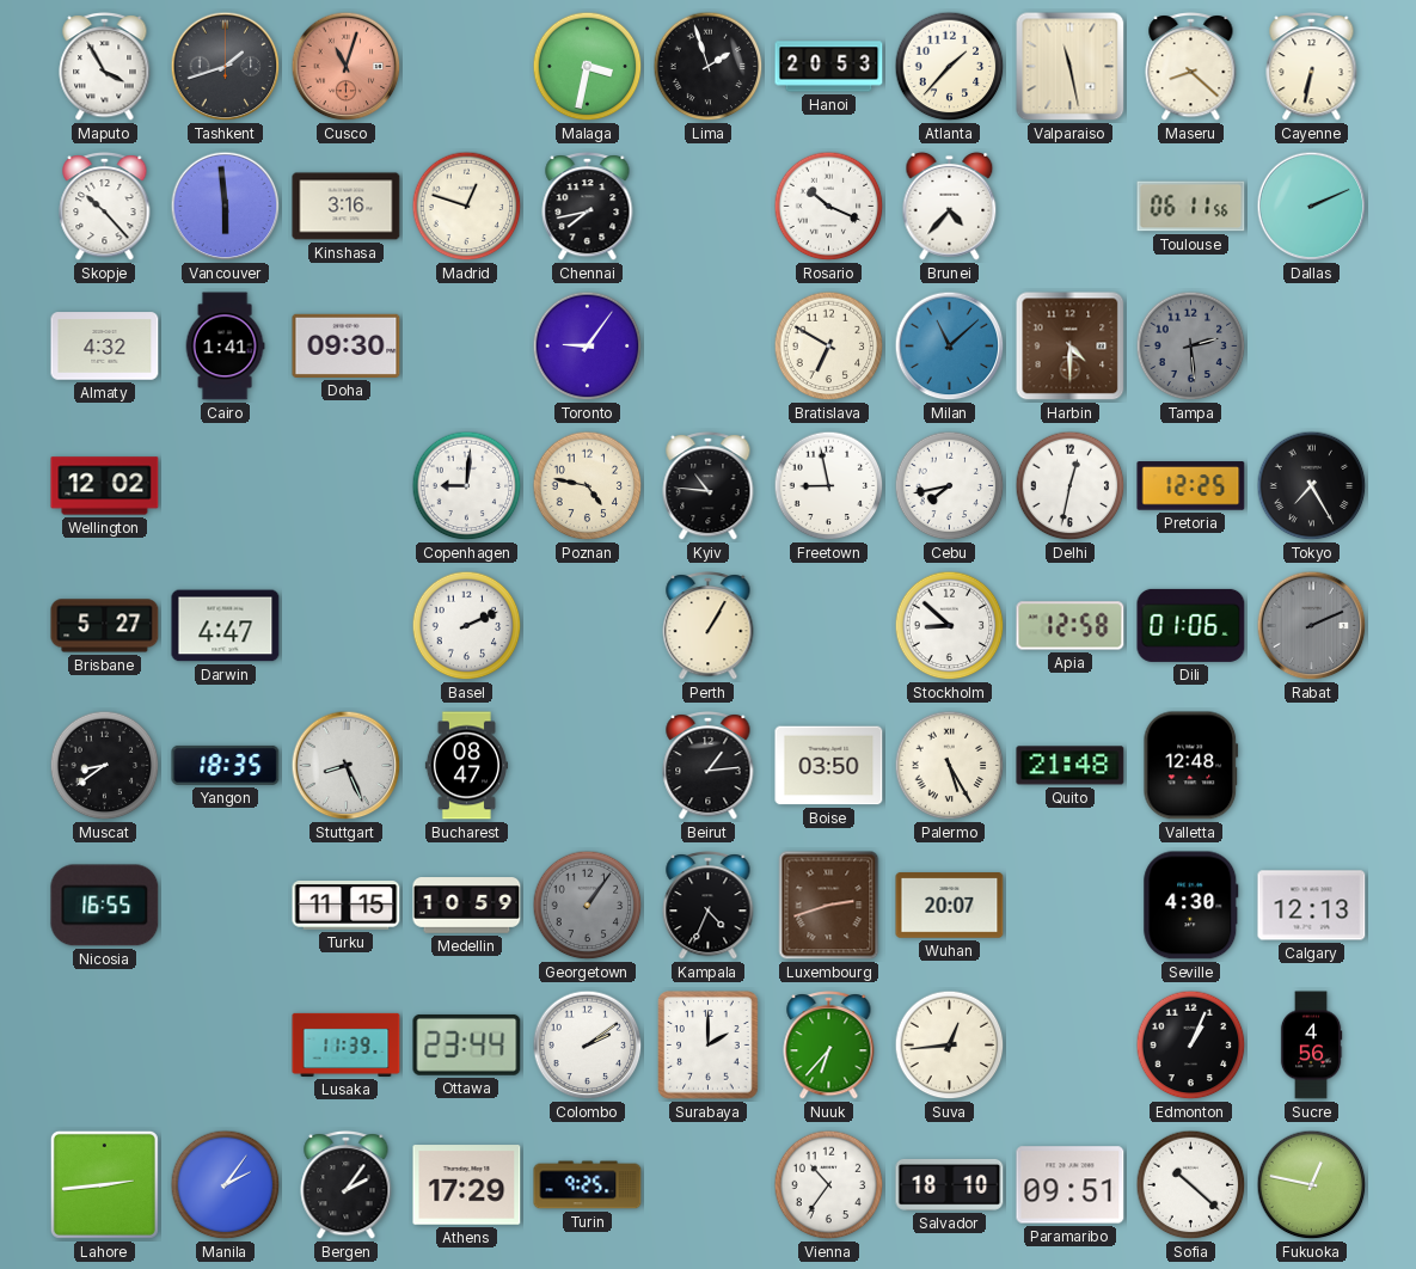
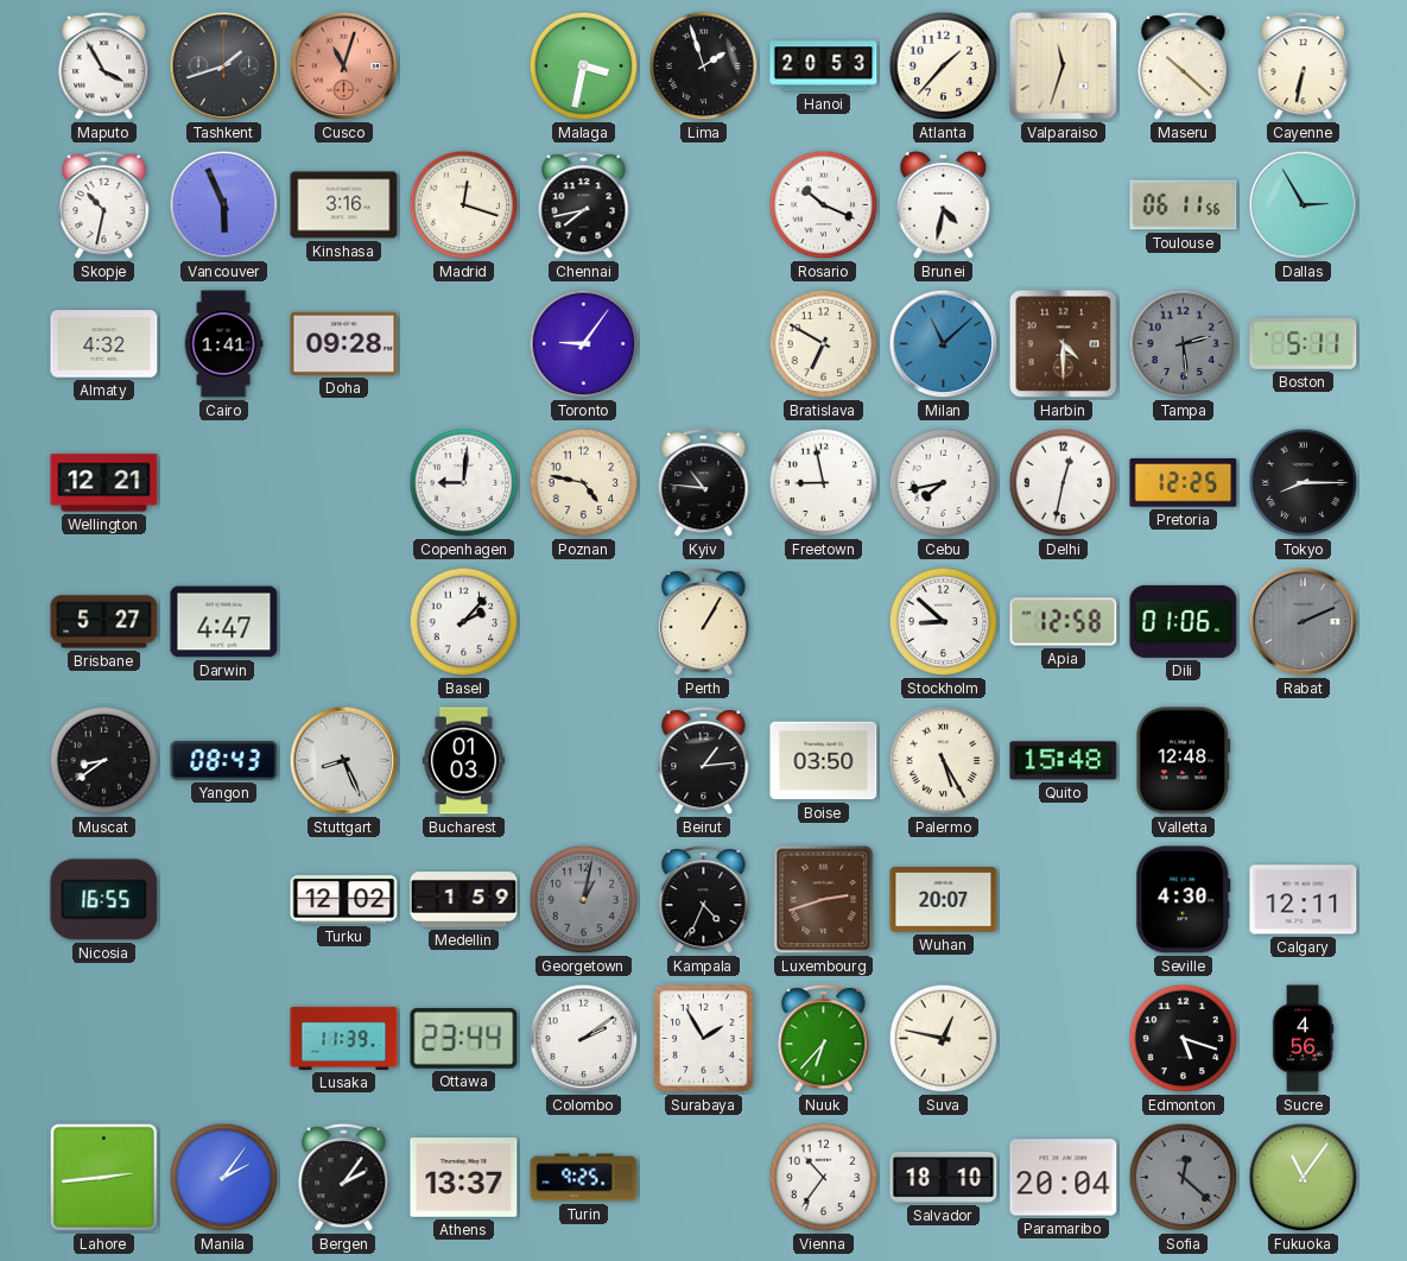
Valparaiso: 11:28 -> 11:33
Maseru: 8:22 -> 10:22
Skopje: 10:23 -> 10:32
Vancouver: 5:59 -> 5:56
Madrid: 12:48 -> 12:18
Brunei: 4:37 -> 4:32
Dallas: 2:11 -> 2:55
Doha: 09:30 -> 09:28
Boston: none -> 5:11
Wellington: 12:02 -> 12:21
Tokyo: 7:25 -> 8:15
Basel: 2:11 -> 2:07
Yangon: 18:35 -> 08:43
Bucharest: 08:47 -> 01:03
Quito: 21:48 -> 15:48
Turku: 11:15 -> 12:02
Medellin: 10:59 -> 1:59
Georgetown: 1:06 -> 1:02
Calgary: 12:13 -> 12:11
Surabaya: 2:00 -> 1:55
Suva: 12:44 -> 12:47
Edmonton: 1:04 -> 5:18
Athens: 17:29 -> 13:37
Paramaribo: 09:51 -> 20:04
Sofia: 10:22 -> 12:22
Sofia dial: white -> grey
Fukuoka: 12:47 -> 11:06
